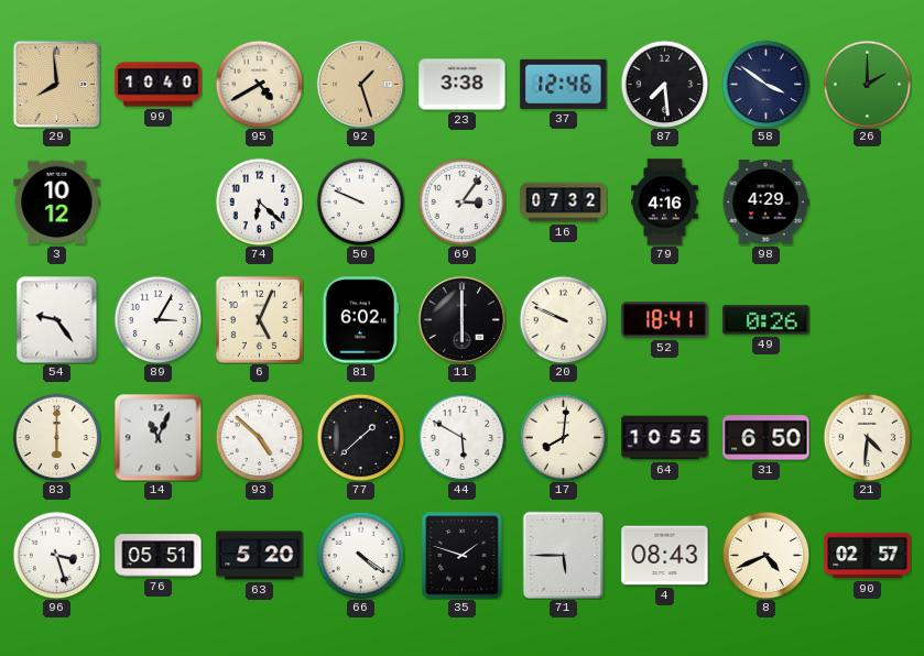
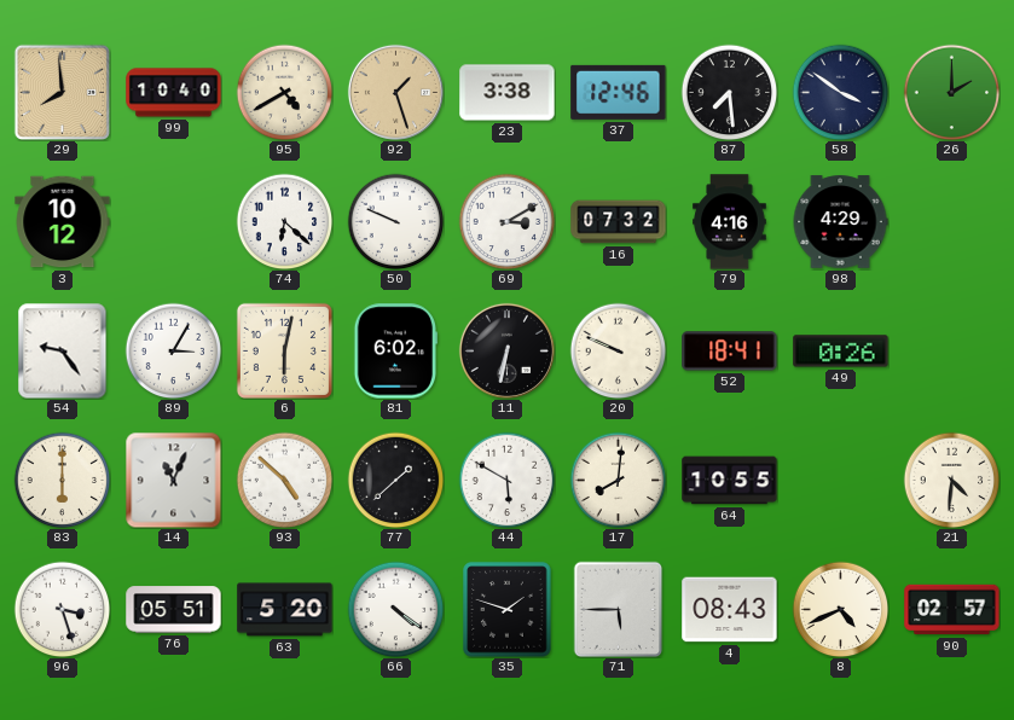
69: 3:06 -> 3:10
6: 5:04 -> 6:02
11: 6:00 -> 6:32
31: 6:50 -> none
